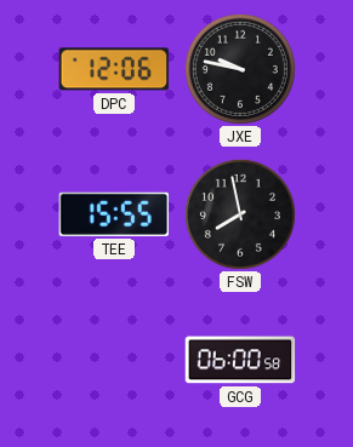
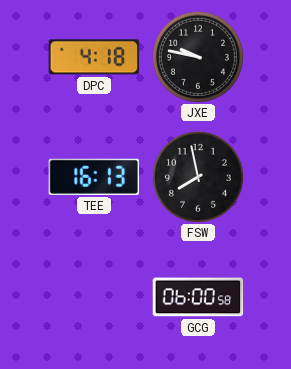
DPC: 12:06 -> 4:18
TEE: 15:55 -> 16:13
